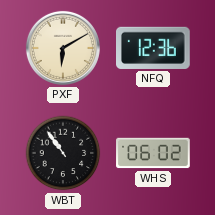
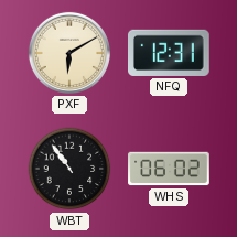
NFQ: 12:36 -> 12:31
